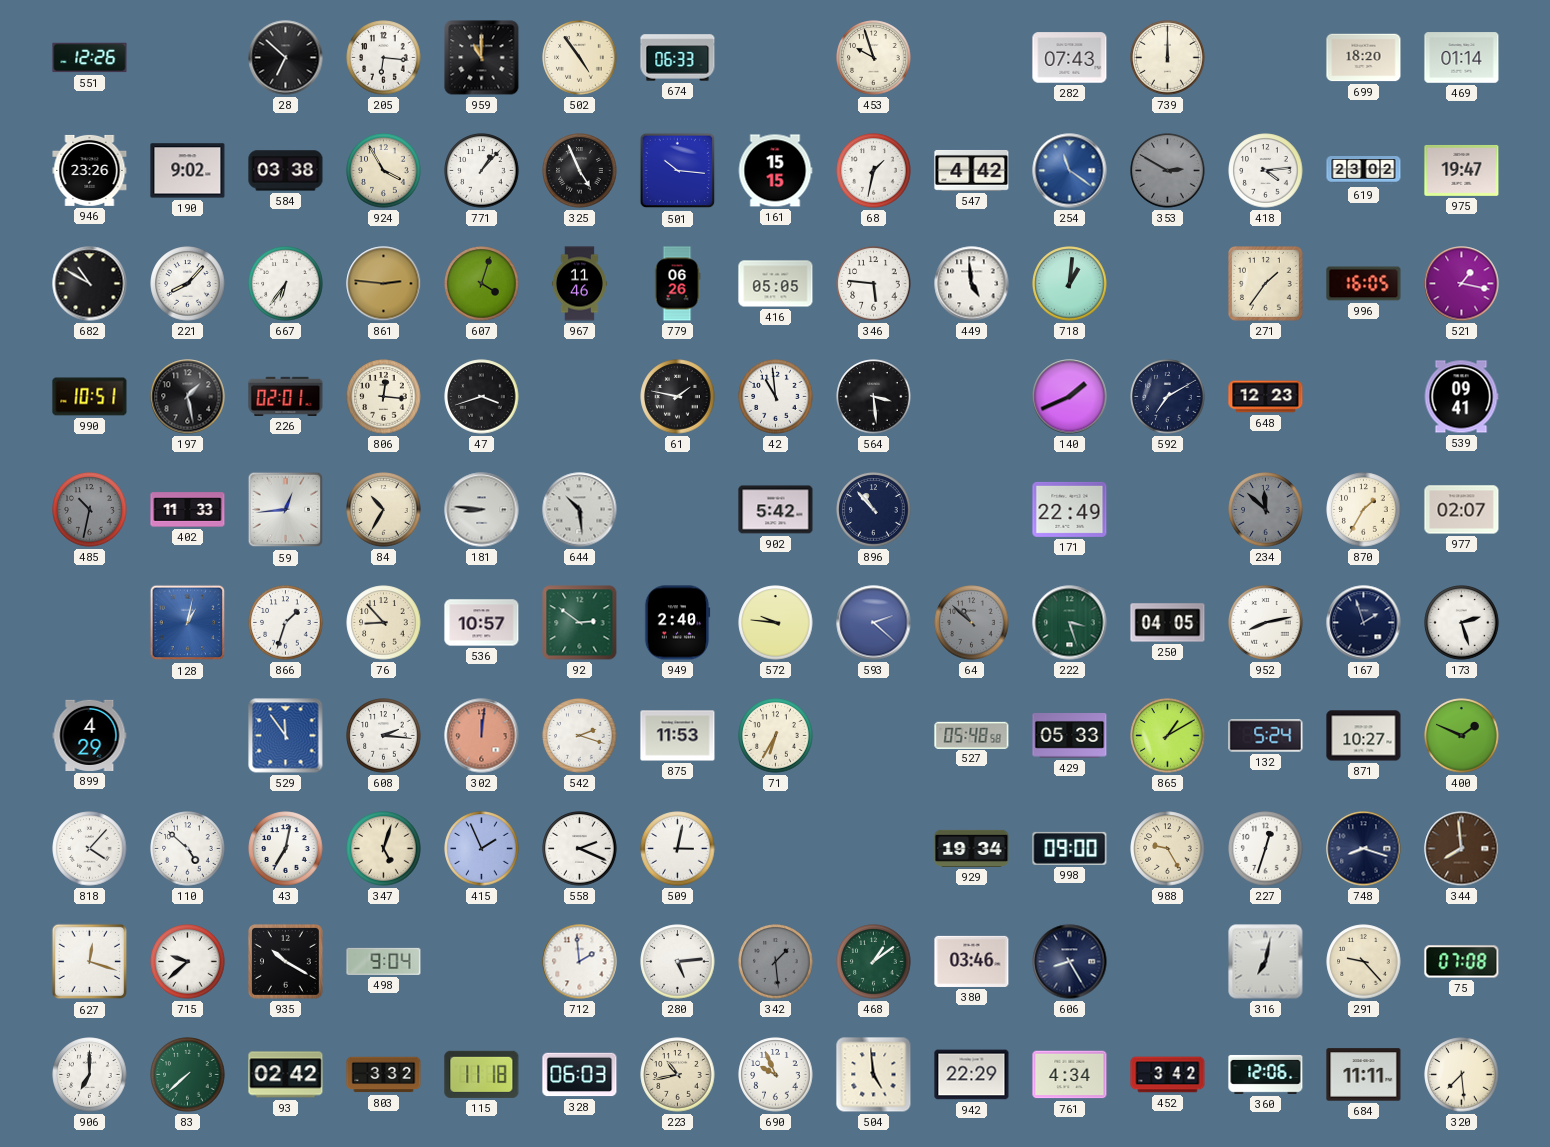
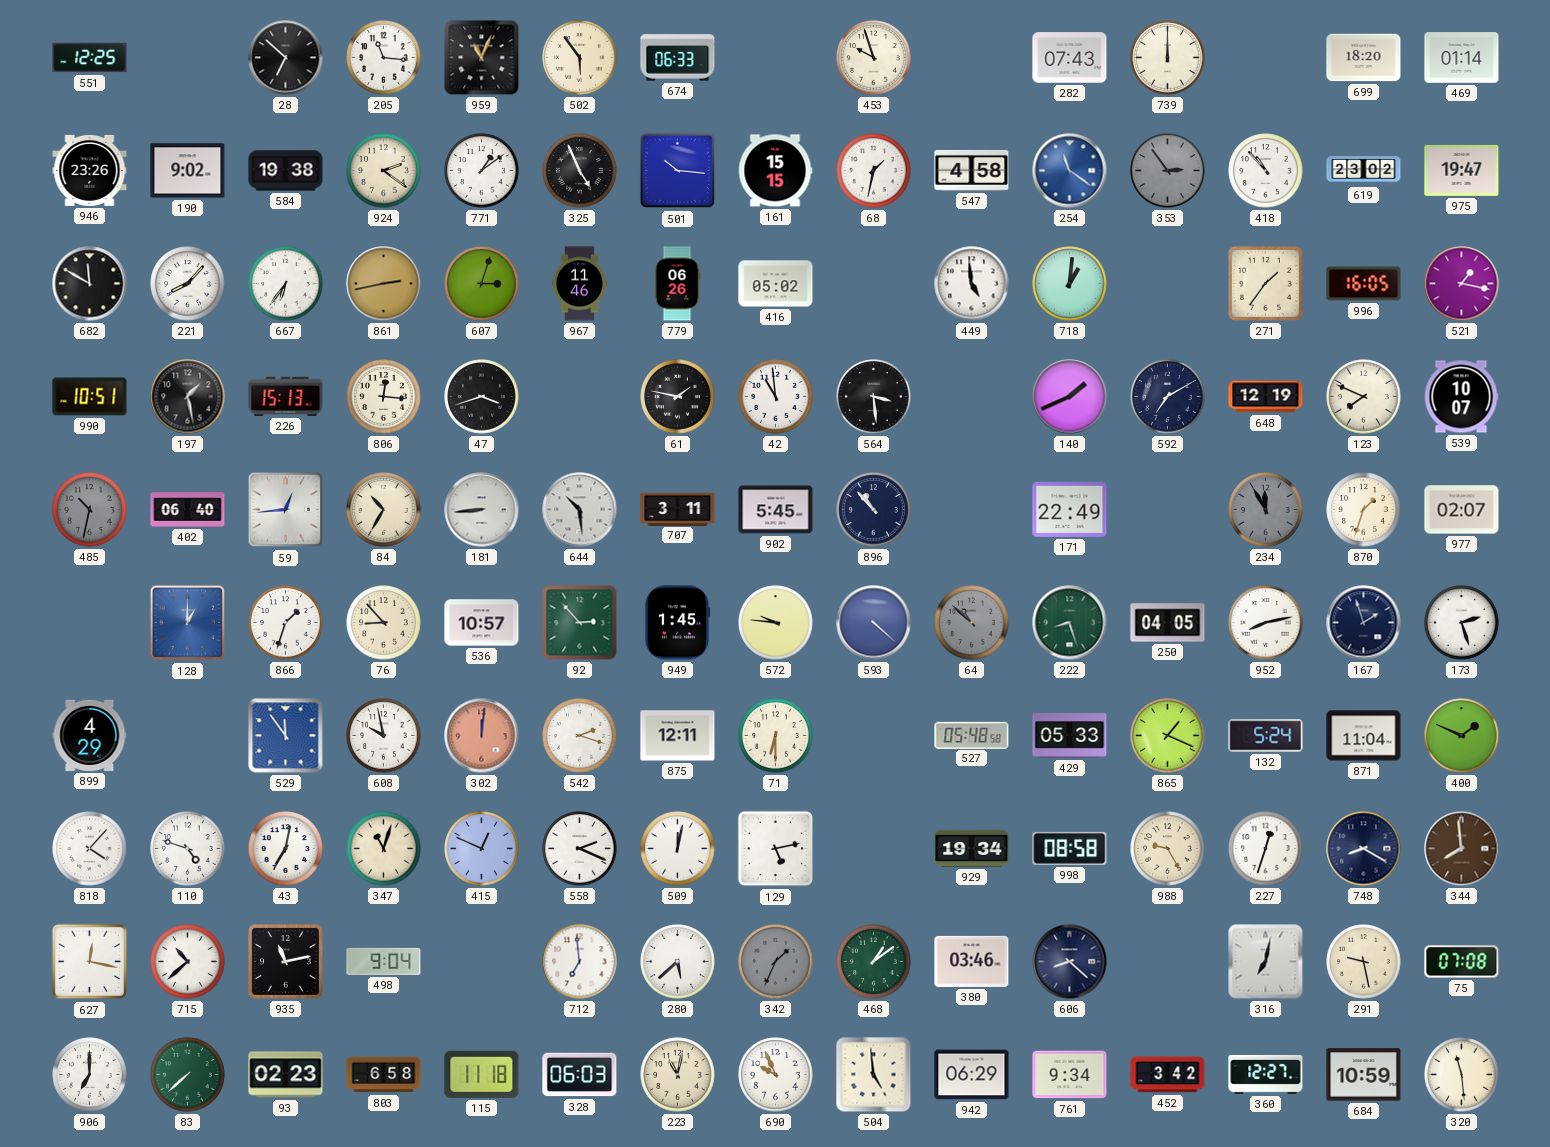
551: 12:26 -> 12:25
205: 6:16 -> 11:16
959: 11:00 -> 11:04
502: 4:54 -> 5:54
584: 03:38 -> 19:38
924: 3:55 -> 2:21
771: 1:07 -> 1:09
547: 4:42 -> 4:58
353: 2:50 -> 2:54
418: 4:14 -> 10:53
682: 10:50 -> 11:50
861: 2:46 -> 2:43
607: 4:03 -> 3:03
416: 05:05 -> 05:02
346: 5:46 -> none
226: 02:01 -> 15:13
648: 12:23 -> 12:19
123: none -> 7:49
539: 09:41 -> 10:07
402: 11:33 -> 06:40
181: 8:46 -> 8:44
707: none -> 3:11
902: 5:42 -> 5:45
234: 11:52 -> 11:55
870: 1:35 -> 1:33
128: 1:02 -> 1:00
92: 2:51 -> 2:53
949: 2:40 -> 1:45
593: 2:22 -> 4:22
222: 3:27 -> 8:27
608: 2:16 -> 9:58
875: 11:53 -> 12:11
71: 6:35 -> 6:30
865: 1:10 -> 1:19
871: 10:27 -> 11:04
110: 4:52 -> 4:48
347: 5:03 -> 11:03
415: 1:56 -> 12:49
509: 3:02 -> 12:02
129: none -> 5:13
998: 09:00 -> 08:58
748: 8:18 -> 8:20
627: 12:18 -> 12:17
715: 9:38 -> 10:38
935: 10:20 -> 11:13
712: 1:59 -> 6:59
280: 5:14 -> 5:38
342: 1:29 -> 1:34
606: 8:25 -> 8:22
291: 9:23 -> 9:28
93: 02:42 -> 02:23
803: 3:32 -> 6:58
223: 10:43 -> 11:02
942: 22:29 -> 06:29
761: 4:34 -> 9:34
360: 12:06 -> 12:27
684: 11:11 -> 10:59
320: 7:29 -> 11:29
